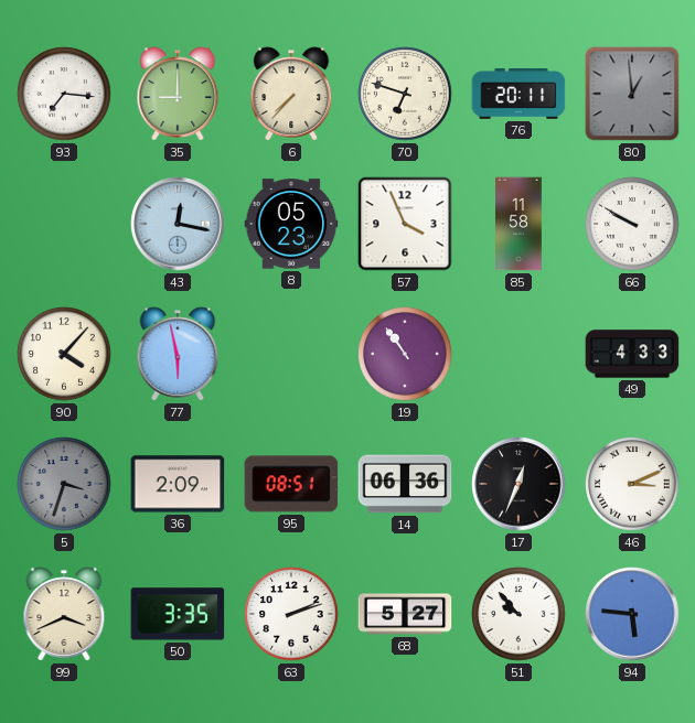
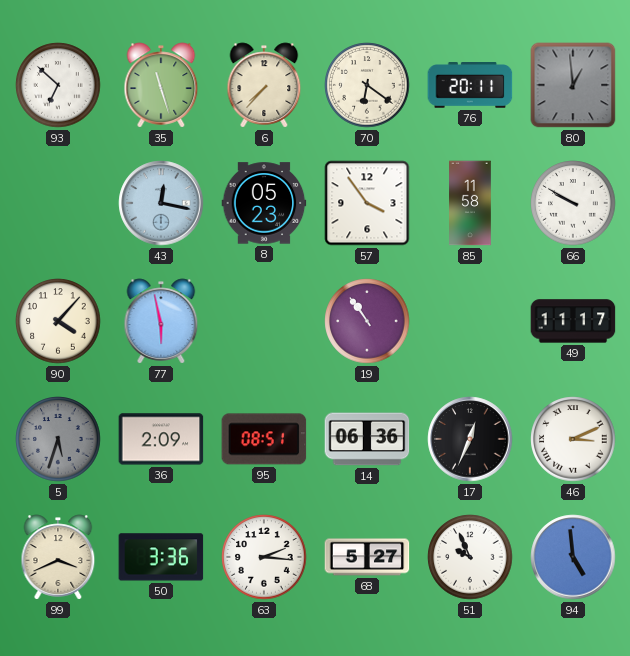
93: 7:16 -> 6:52
35: 9:00 -> 11:27
70: 6:48 -> 6:21
57: 3:56 -> 3:54
49: 4:33 -> 11:17
5: 3:33 -> 5:33
50: 3:35 -> 3:36
63: 2:12 -> 2:16
51: 9:53 -> 9:56
94: 5:46 -> 4:59
